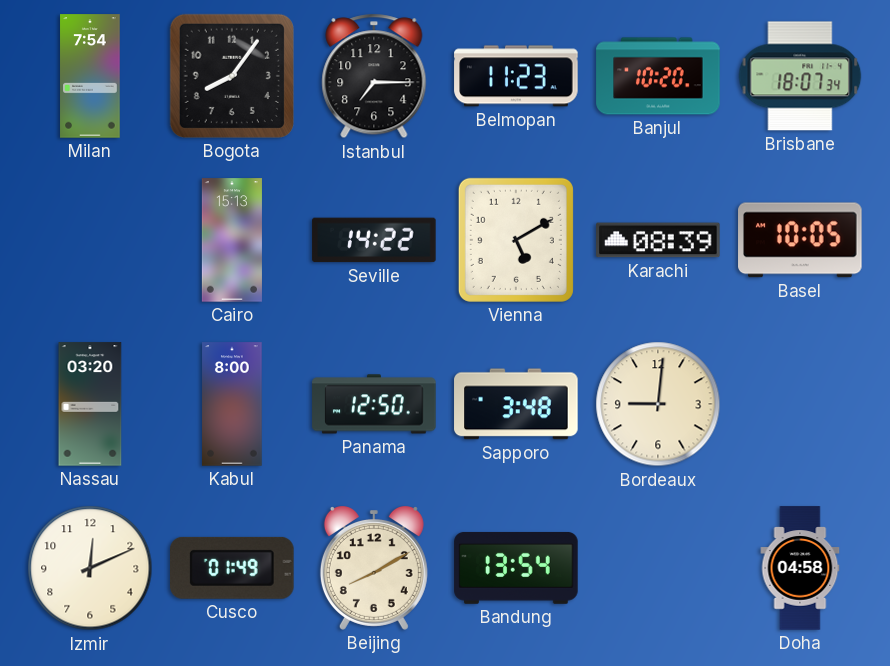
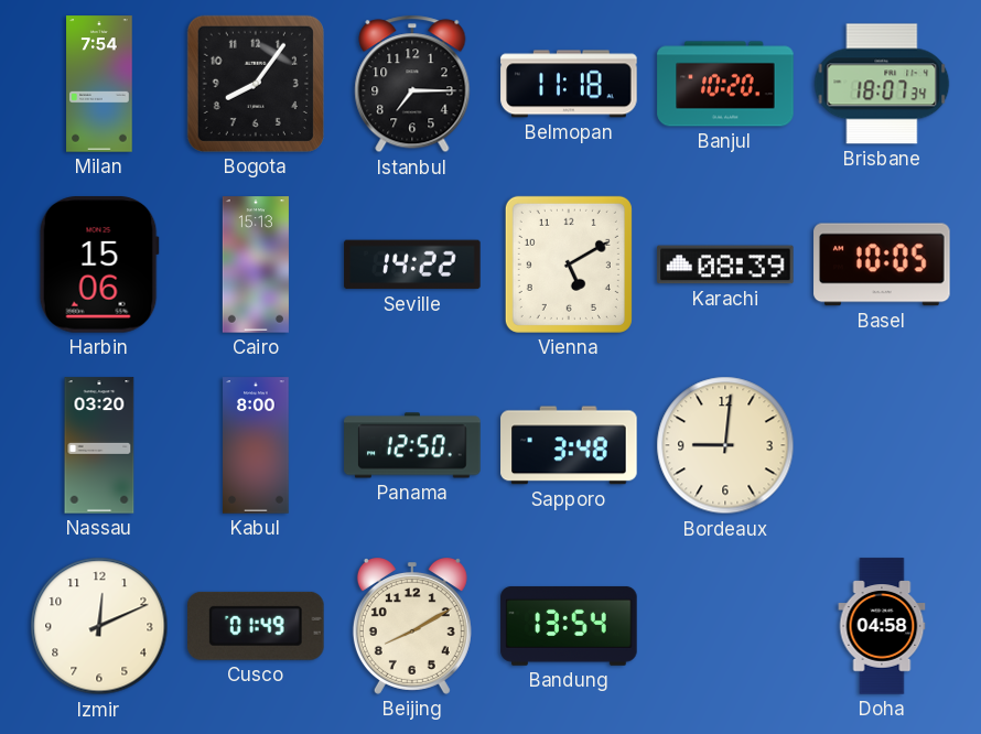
Belmopan: 11:23 -> 11:18
Harbin: none -> 15:06
